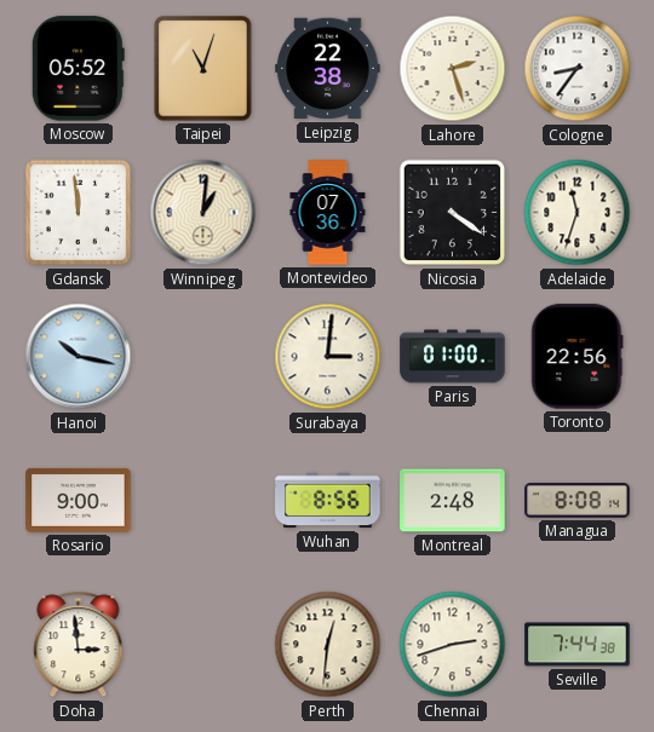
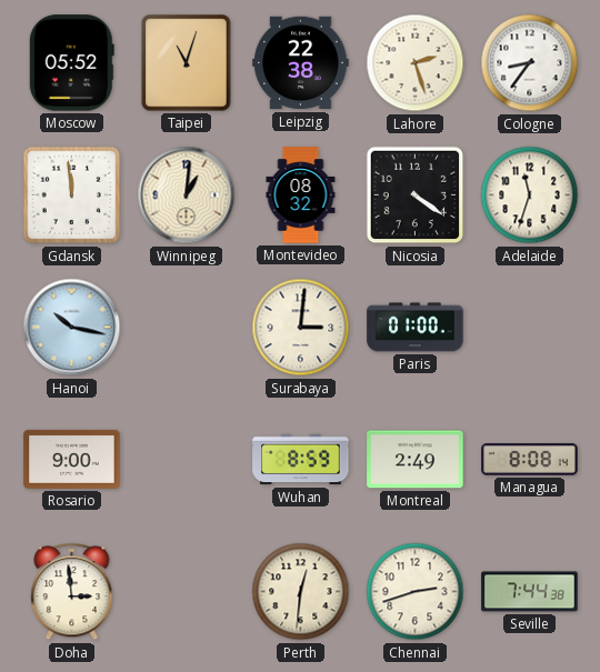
Montevideo: 07:36 -> 08:32
Toronto: 22:56 -> none
Wuhan: 8:56 -> 8:59
Montreal: 2:48 -> 2:49
